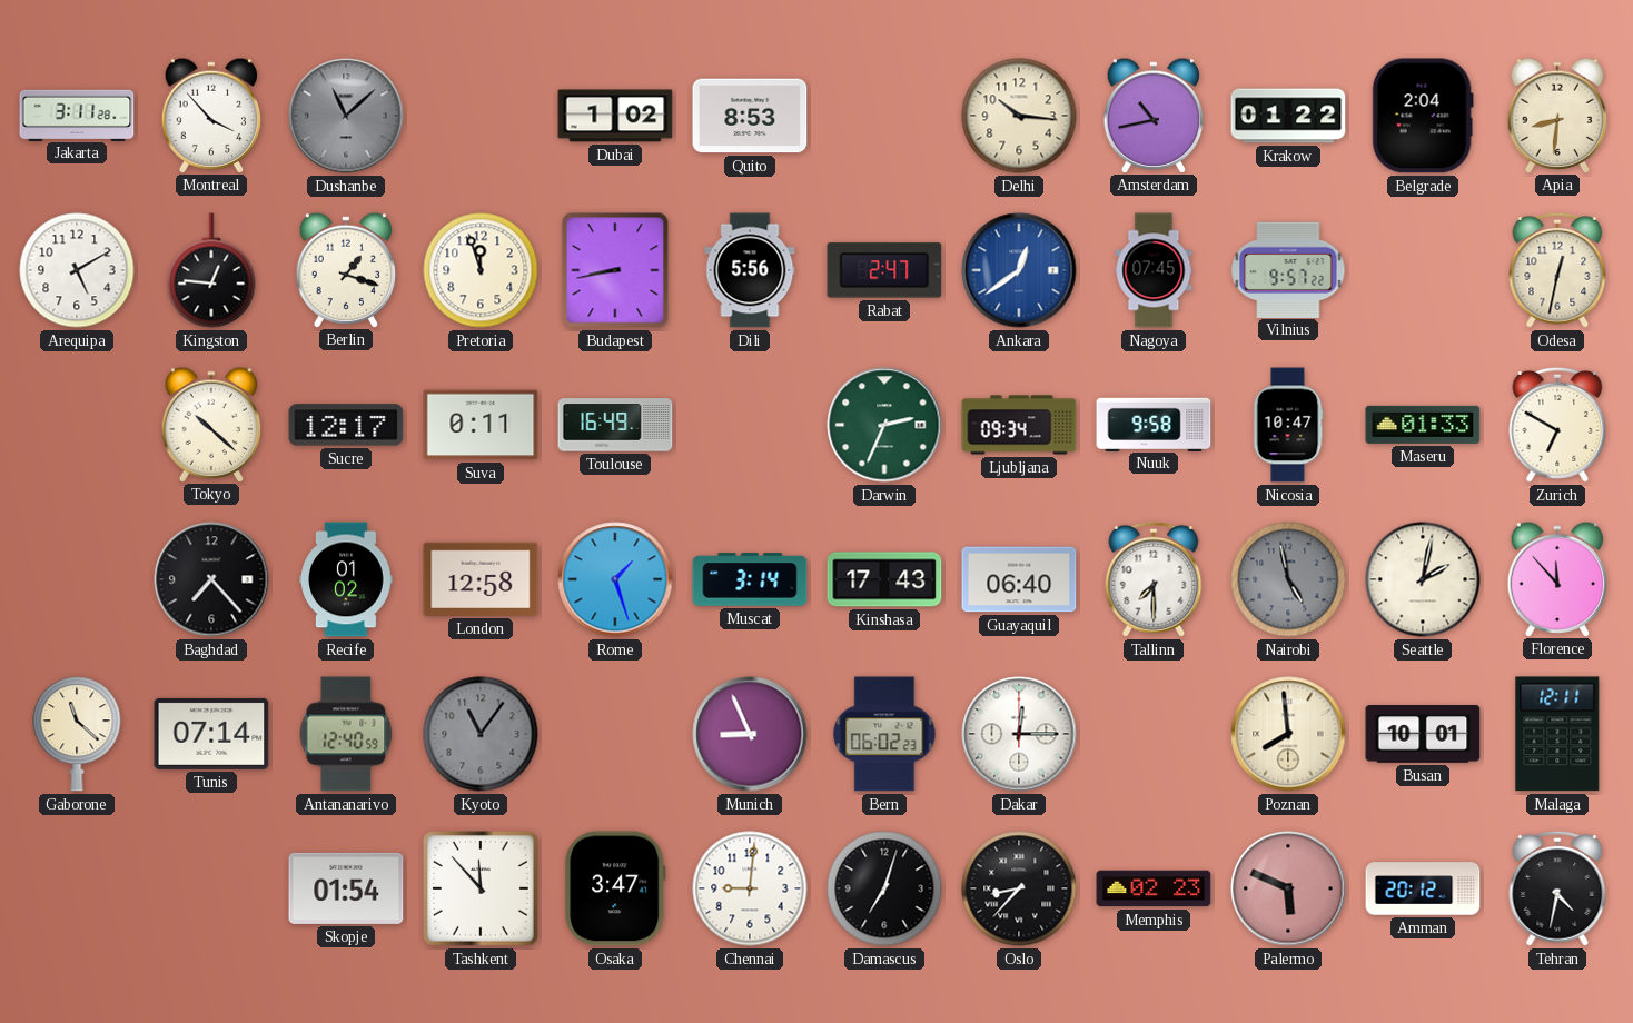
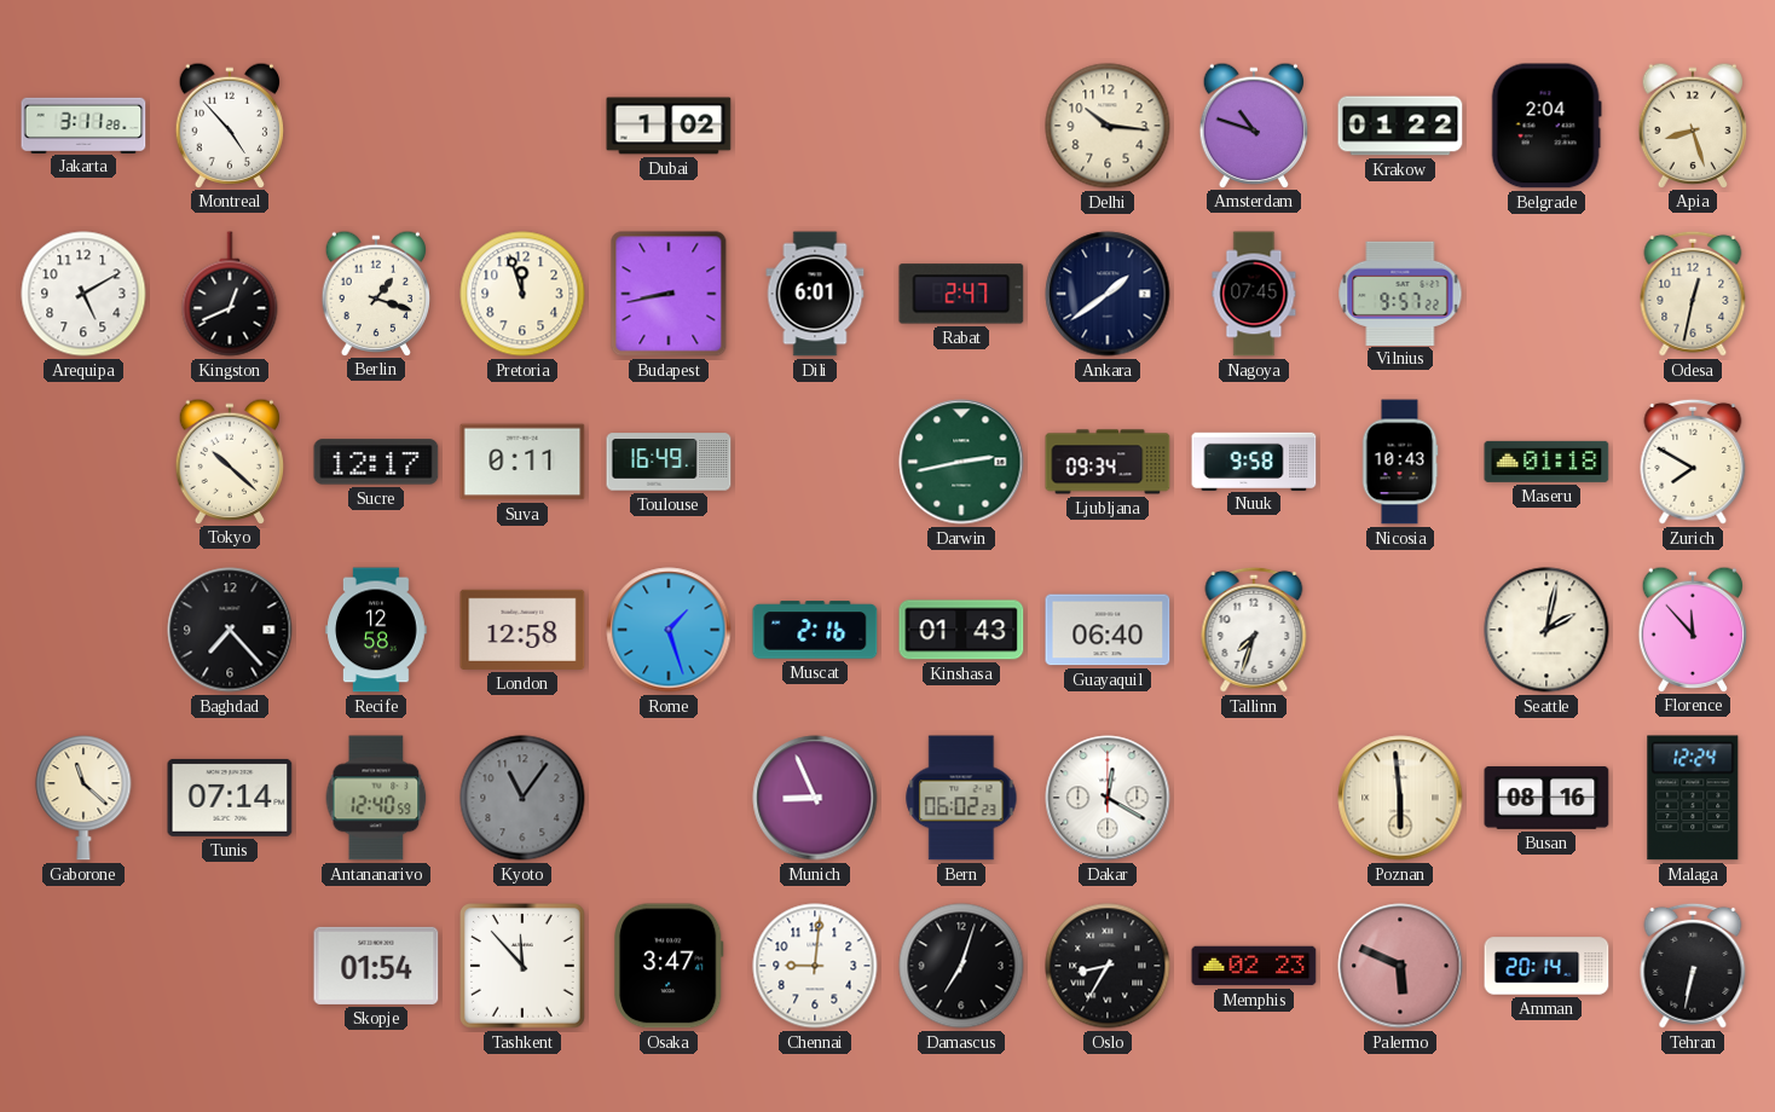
Montreal: 3:53 -> 4:53
Dushanbe: 11:08 -> none
Quito: 8:53 -> none
Amsterdam: 10:43 -> 10:48
Apia: 8:31 -> 8:27
Kingston: 12:46 -> 12:41
Dili: 5:56 -> 6:01
Ankara: 12:39 -> 1:39
Ankara dial: blue -> navy
Darwin: 2:34 -> 2:43
Nicosia: 10:47 -> 10:43
Maseru: 01:33 -> 01:18
Zurich: 6:50 -> 7:50
Recife: 01:02 -> 12:58
Muscat: 3:14 -> 2:16
Kinshasa: 17:43 -> 01:43
Tallinn: 7:30 -> 7:33
Nairobi: 4:58 -> none
Dakar: 12:15 -> 12:20
Poznan: 7:59 -> 5:59
Busan: 10:01 -> 08:16
Malaga: 12:11 -> 12:24
Oslo: 8:37 -> 8:35
Amman: 20:12 -> 20:14
Tehran: 4:32 -> 6:32
